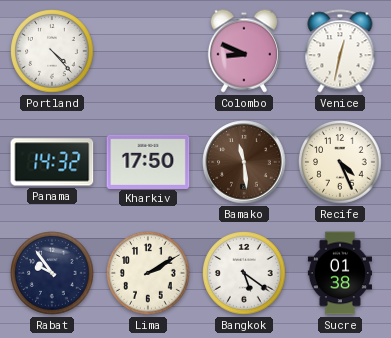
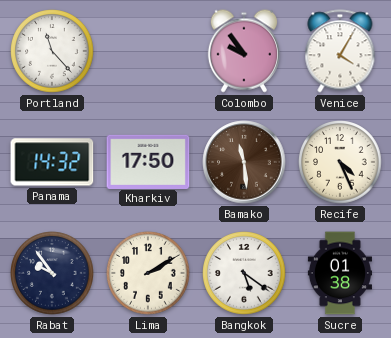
Portland: 4:23 -> 11:23
Colombo: 8:49 -> 9:54
Venice: 12:32 -> 4:05
